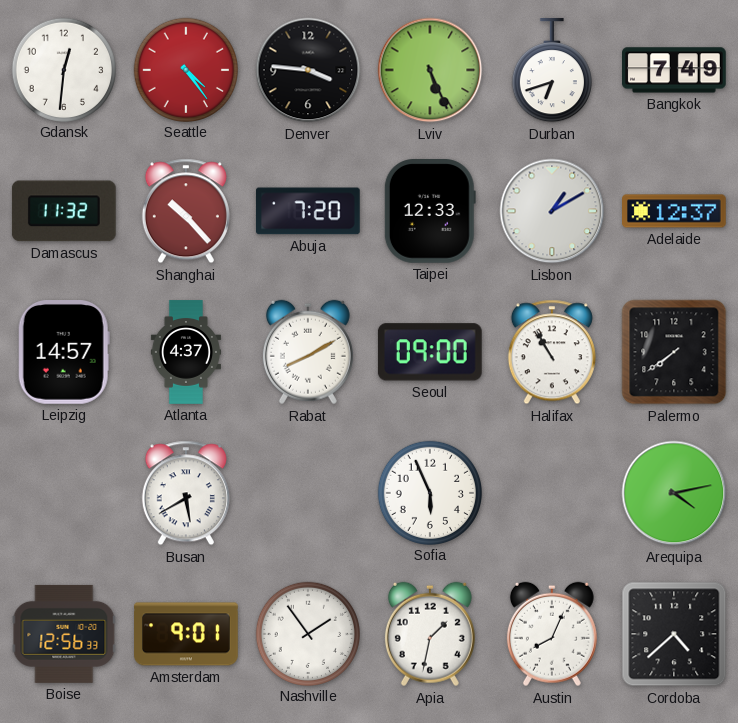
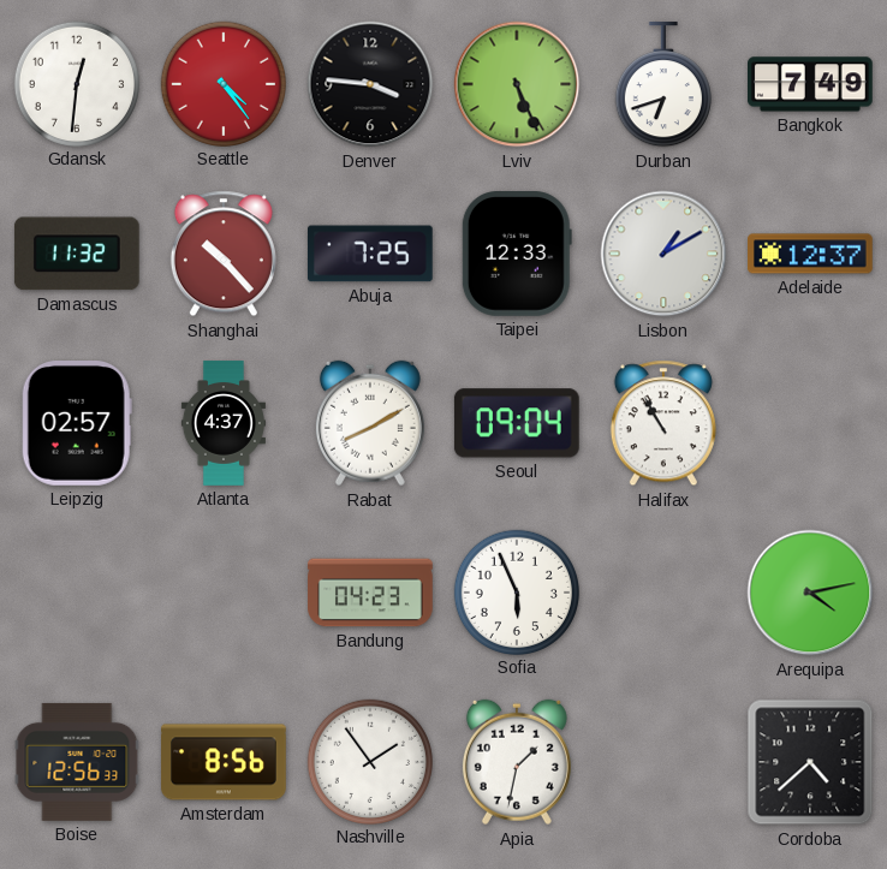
Abuja: 7:20 -> 7:25
Leipzig: 14:57 -> 02:57
Seoul: 09:00 -> 09:04
Palermo: 7:39 -> none
Busan: 5:40 -> none
Bandung: none -> 04:23
Amsterdam: 9:01 -> 8:56
Austin: 8:04 -> none
